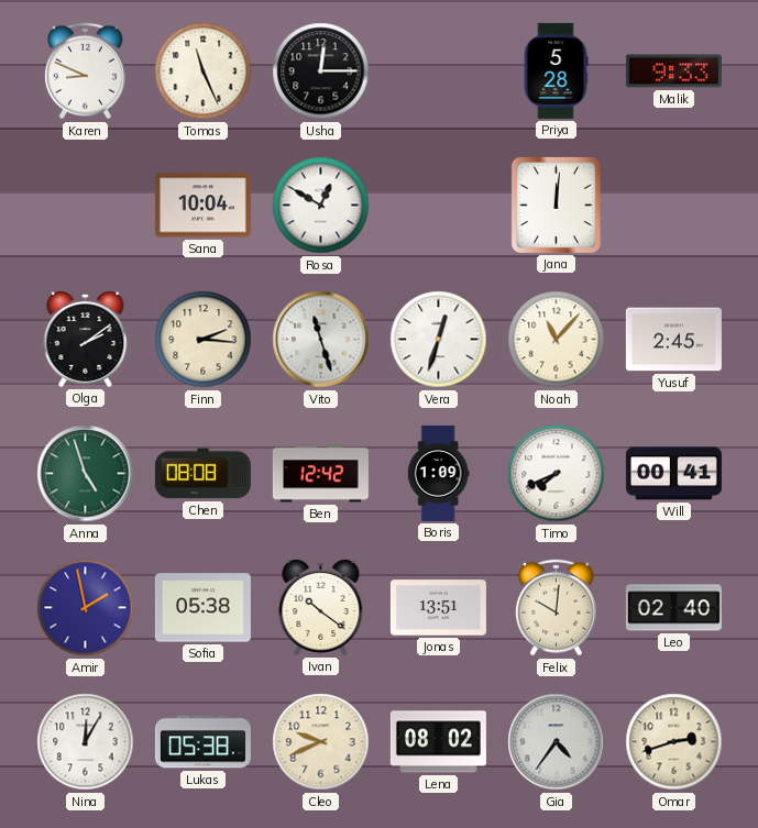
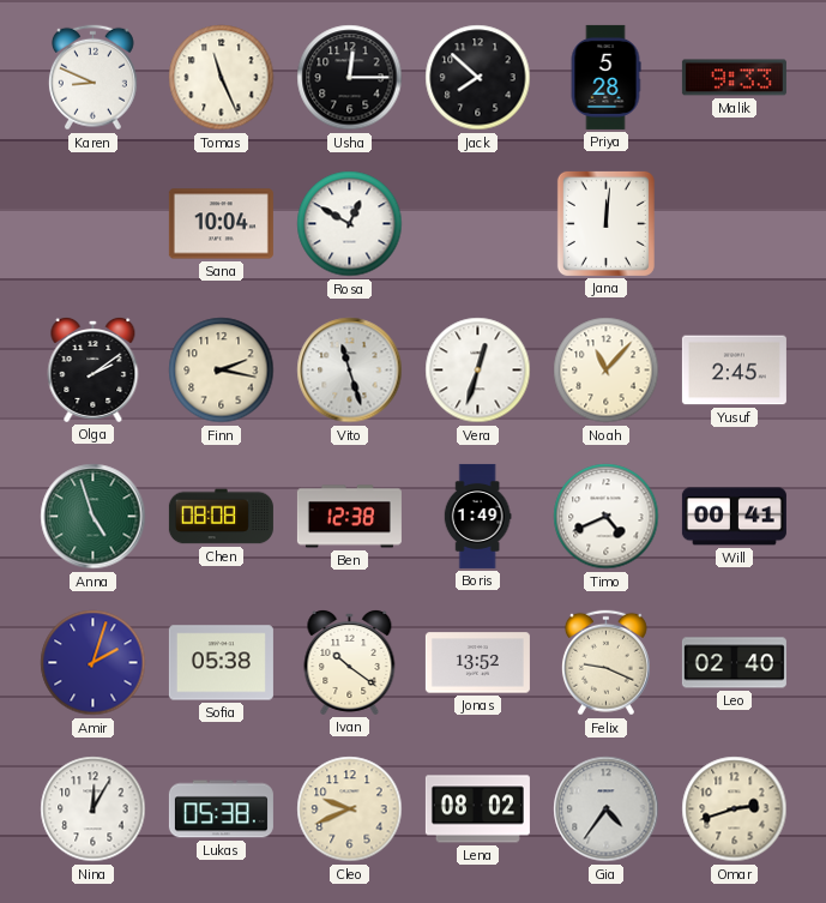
Jack: none -> 7:52
Finn: 2:16 -> 2:17
Ben: 12:42 -> 12:38
Boris: 1:09 -> 1:49
Timo: 7:41 -> 4:41
Amir: 1:58 -> 2:03
Jonas: 13:51 -> 13:52
Felix: 10:01 -> 9:19
